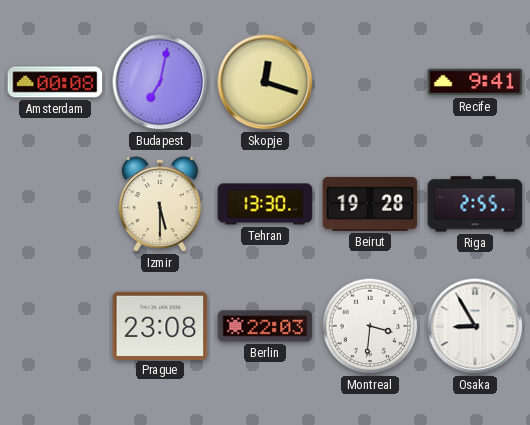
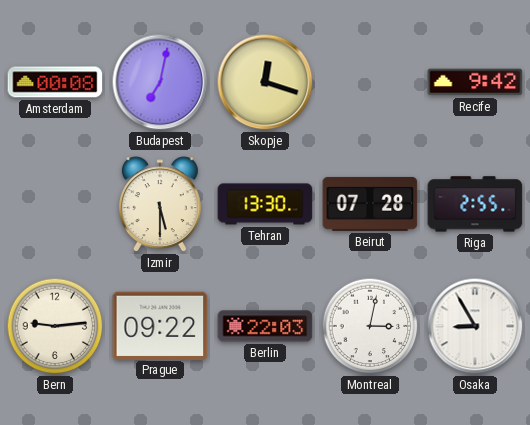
Recife: 9:41 -> 9:42
Beirut: 19:28 -> 07:28
Bern: none -> 9:14
Prague: 23:08 -> 09:22
Montreal: 3:31 -> 3:02
